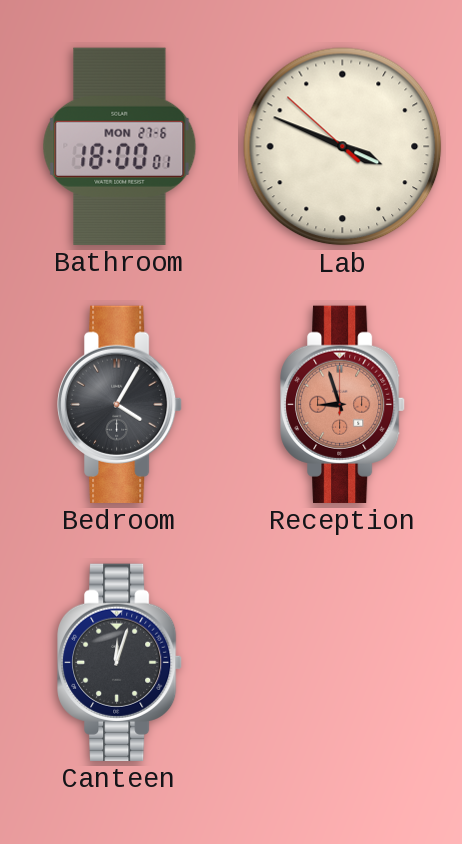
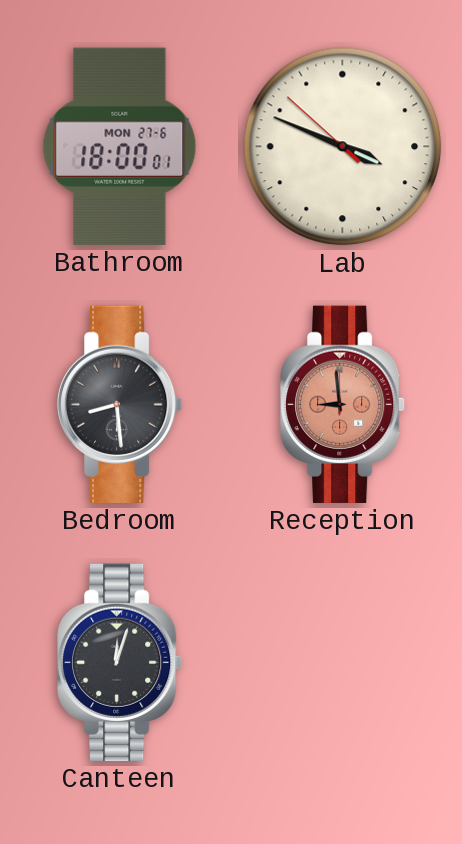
Bedroom: 4:05 -> 8:29
Reception: 8:57 -> 8:59
